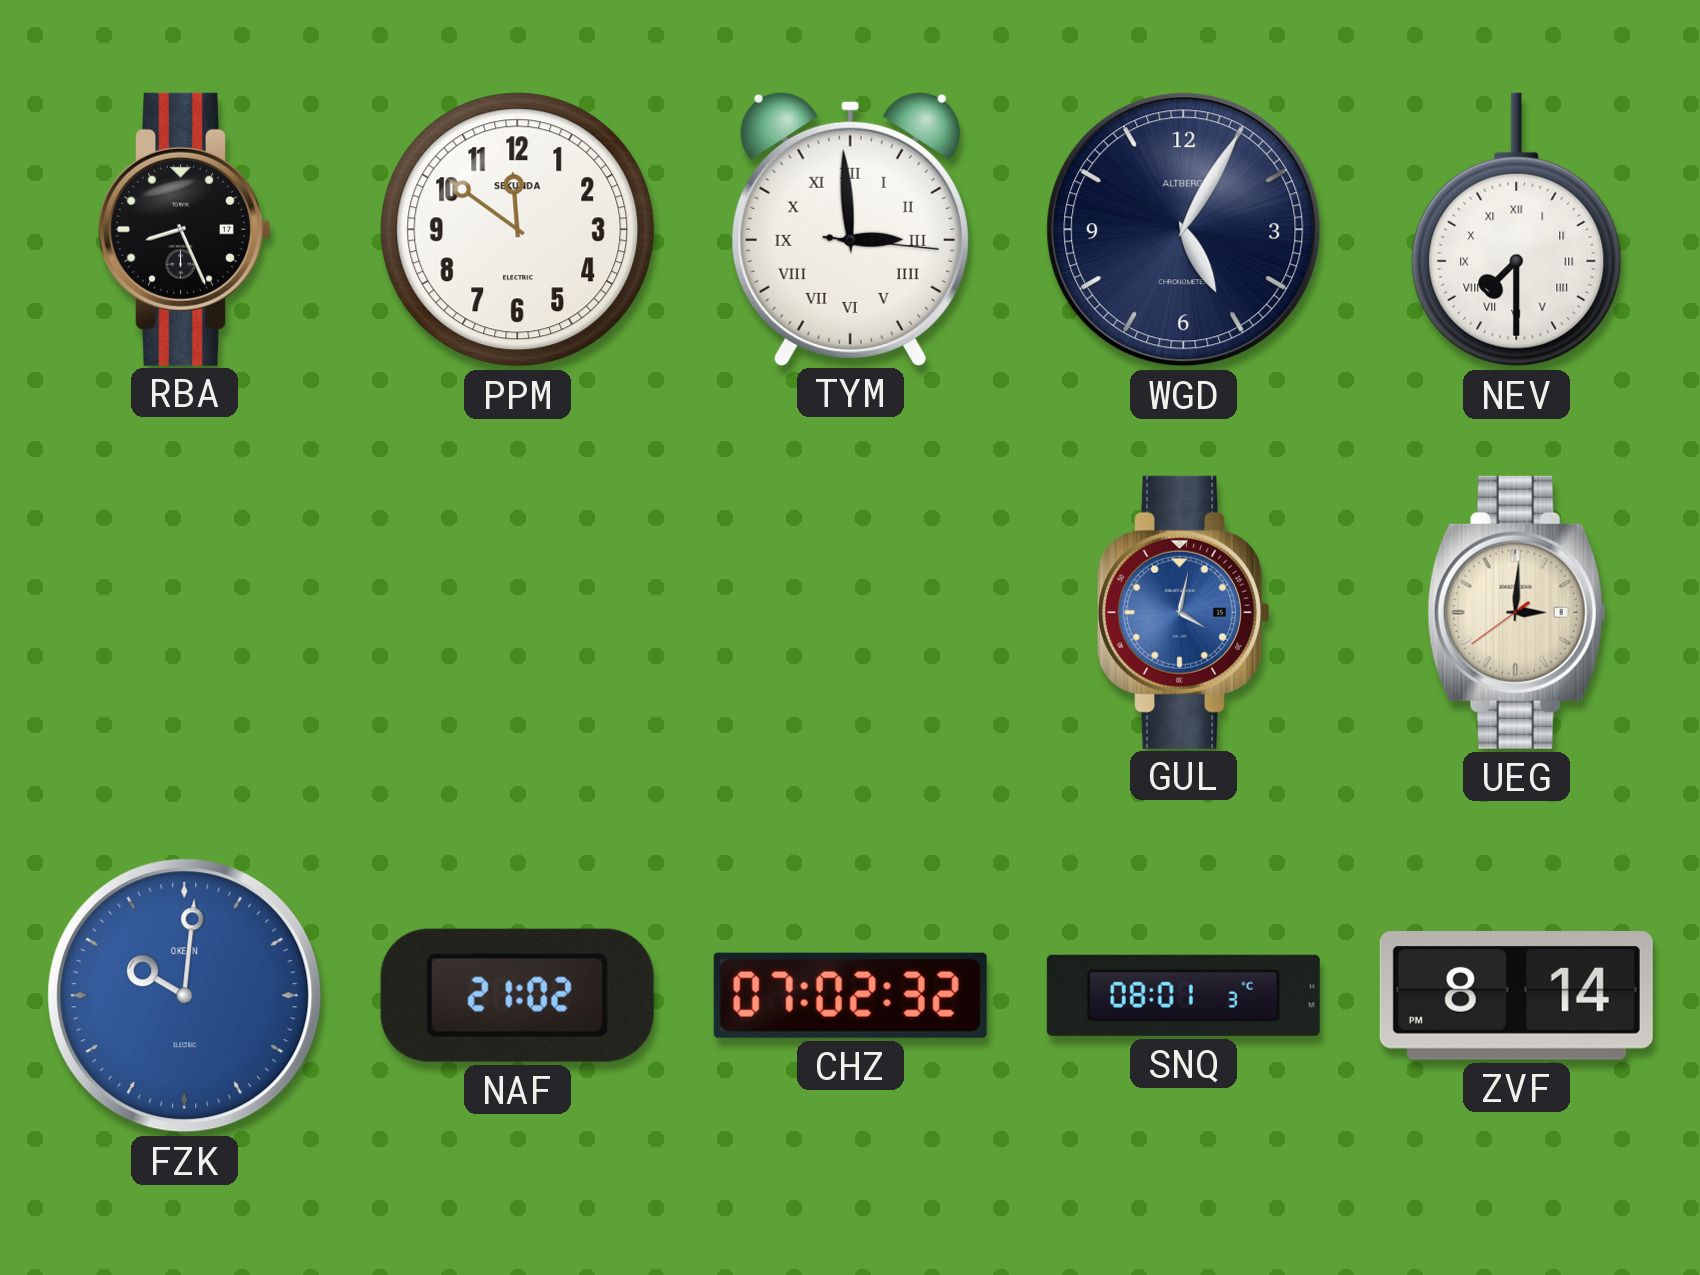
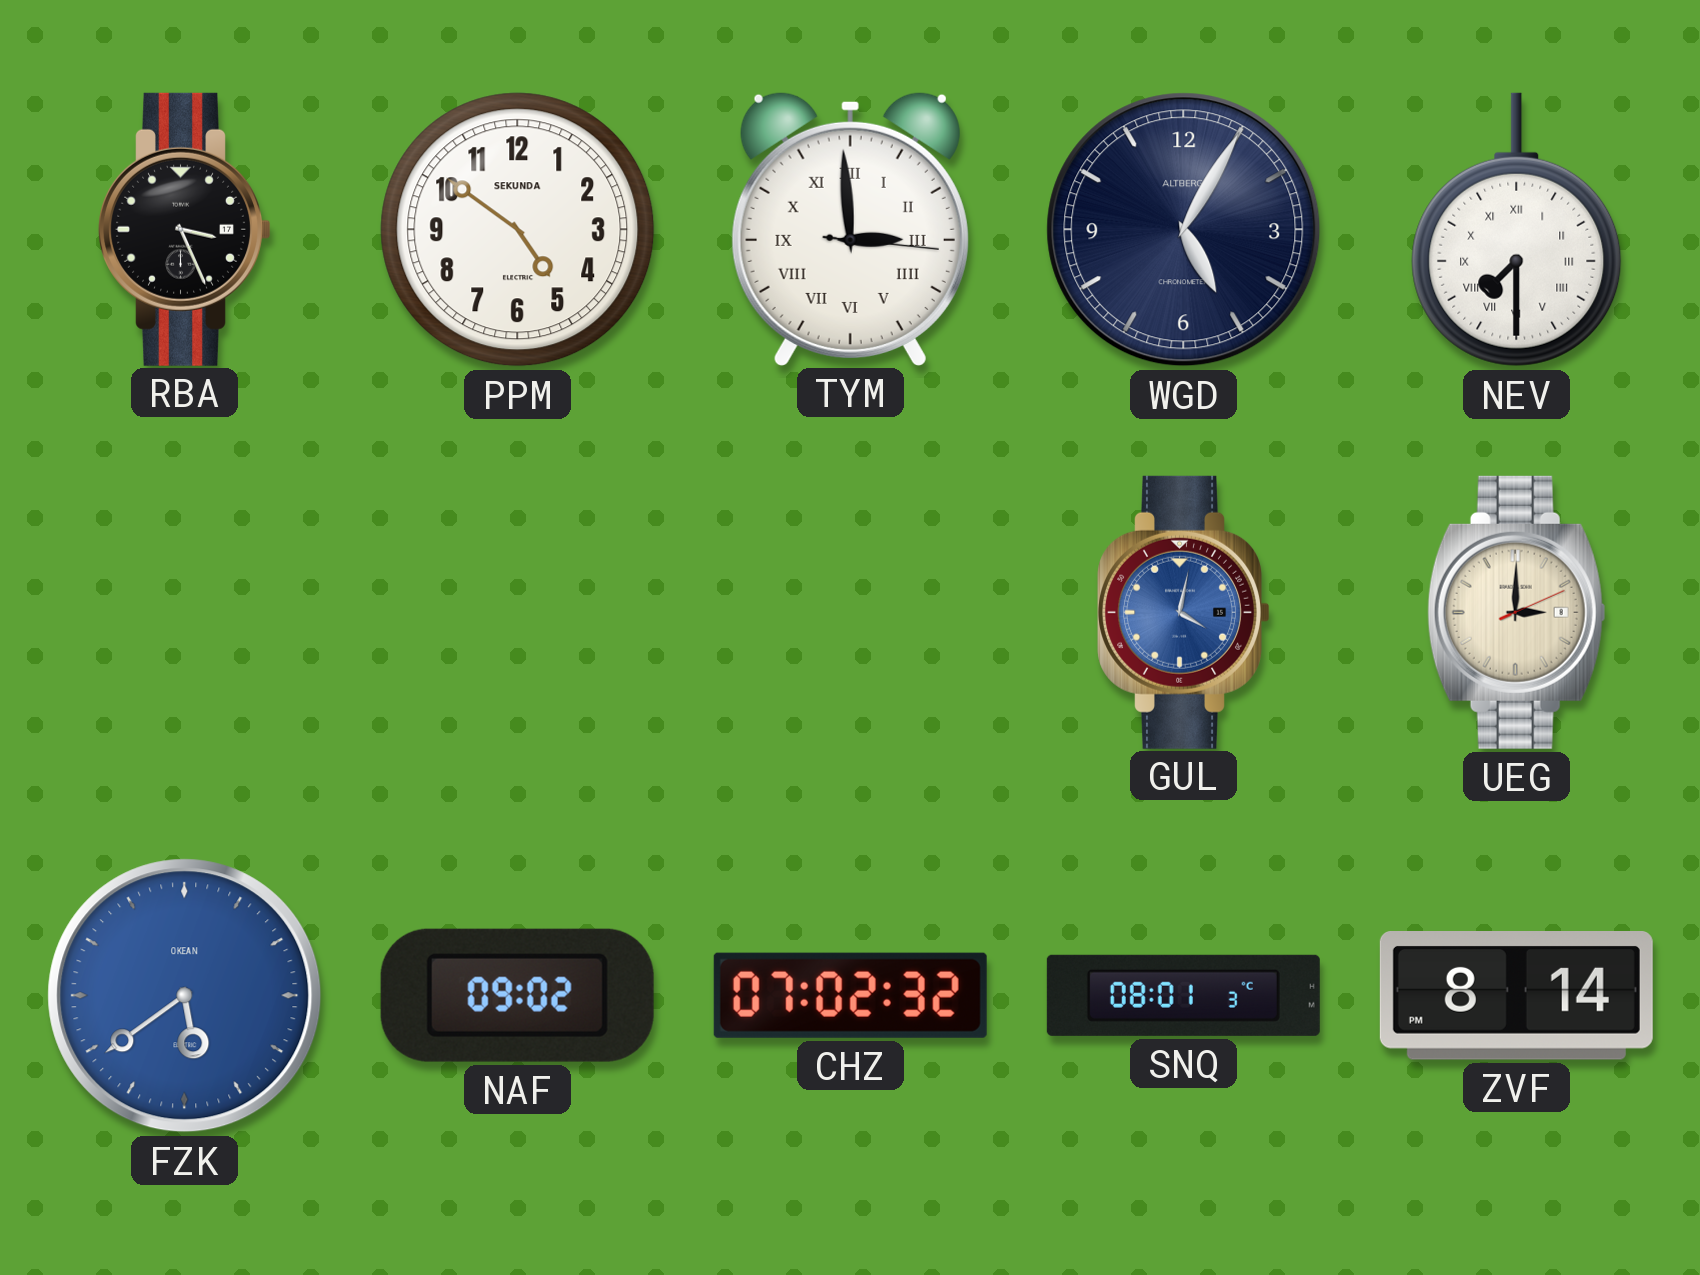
RBA: 8:26 -> 3:26
PPM: 11:51 -> 4:51
UEG: 3:00:39 -> 3:00:11
FZK: 10:01 -> 5:39
NAF: 21:02 -> 09:02
